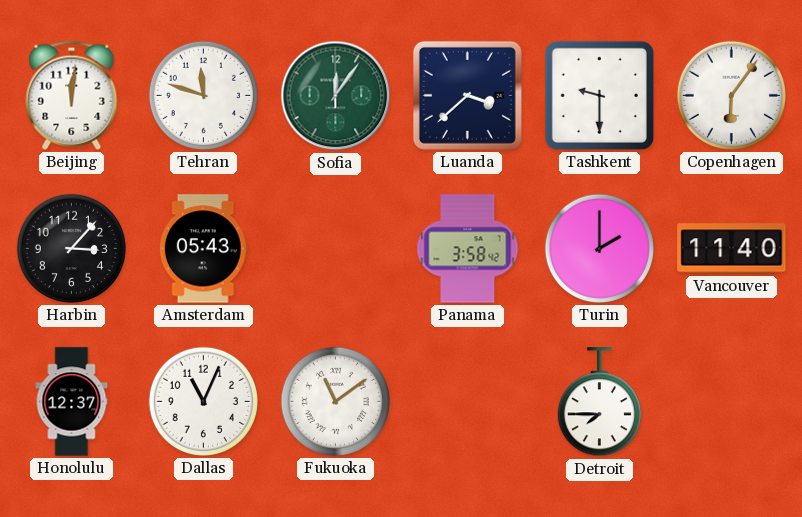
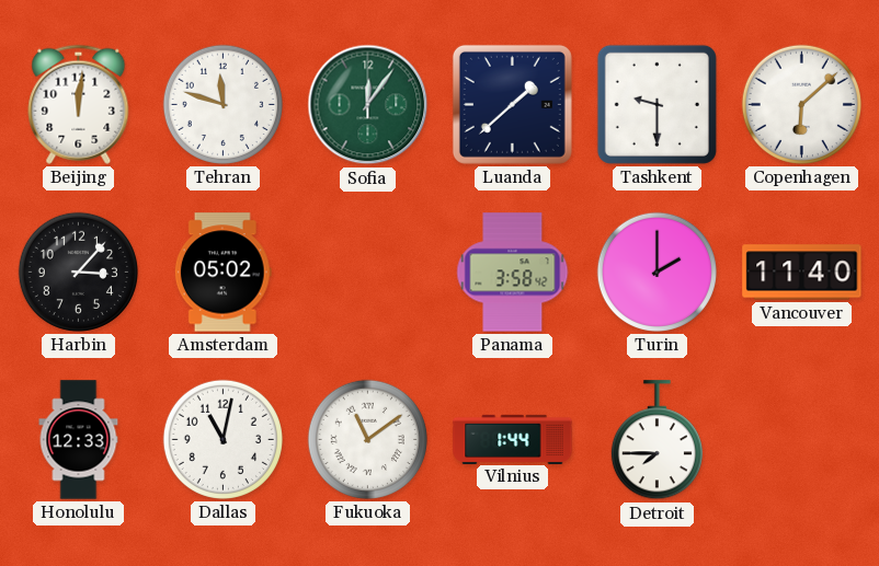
Luanda: 3:38 -> 1:38
Copenhagen: 6:06 -> 6:08
Amsterdam: 05:43 -> 05:02
Honolulu: 12:37 -> 12:33
Dallas: 11:04 -> 11:02
Vilnius: none -> 1:44
